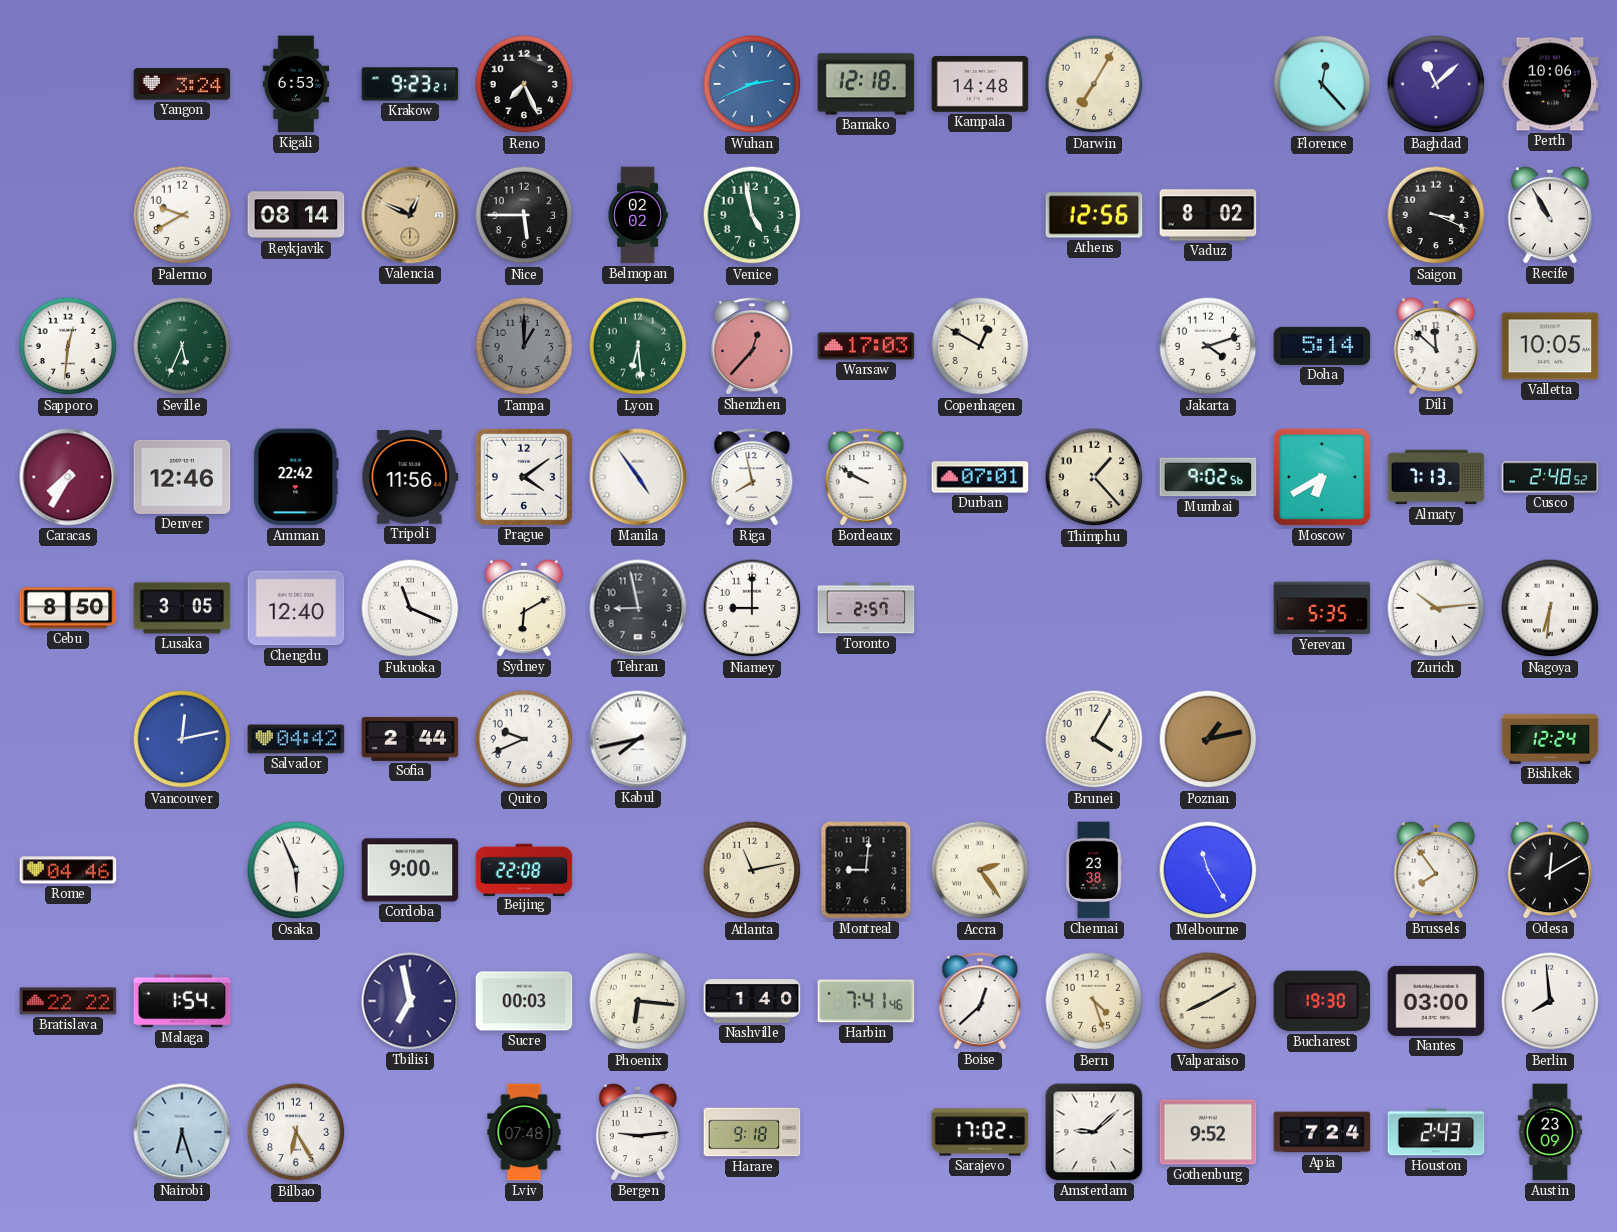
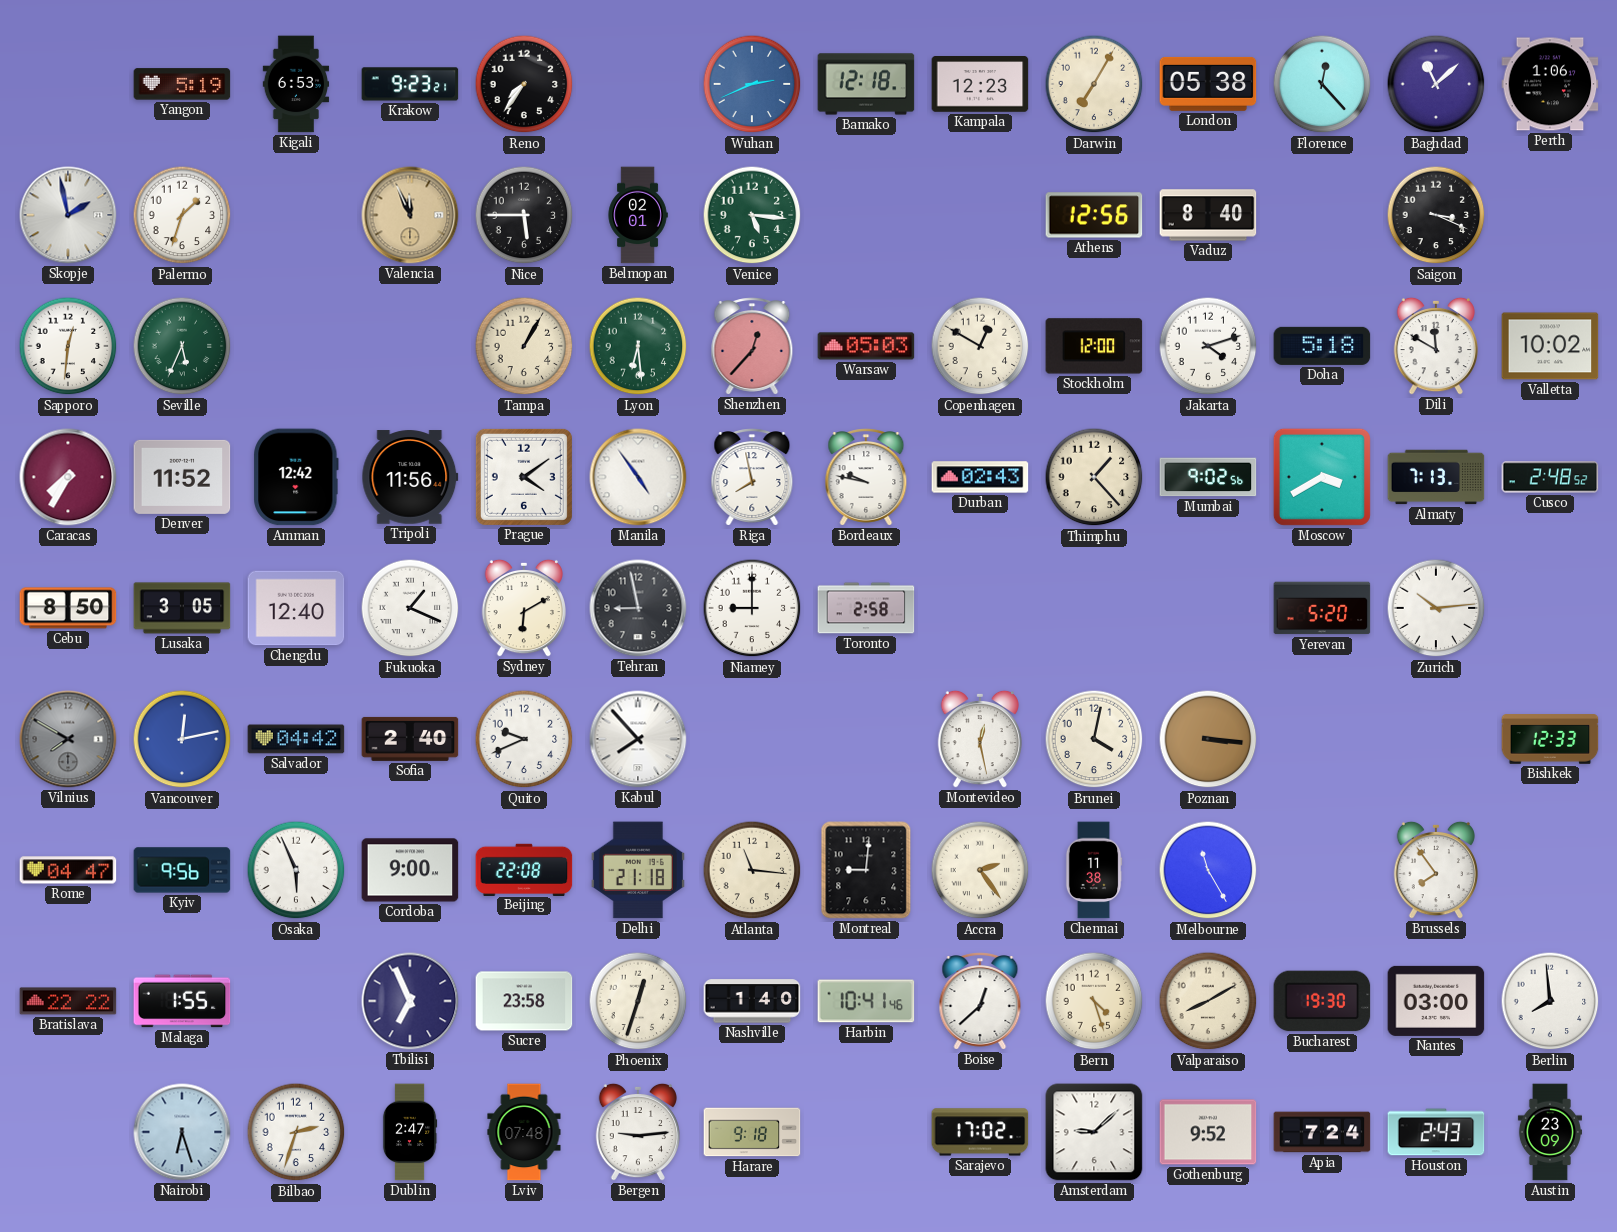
Yangon: 3:24 -> 5:19
Reno: 7:26 -> 7:36
Kampala: 14:48 -> 12:23
London: none -> 05:38
Perth: 10:06 -> 1:06
Skopje: none -> 1:58
Palermo: 9:40 -> 1:33
Reykjavik: 08:14 -> none
Valencia: 12:49 -> 11:56
Belmopan: 02:02 -> 02:01
Venice: 4:58 -> 5:16
Vaduz: 8:02 -> 8:40
Recife: 10:55 -> none
Tampa: 1:00 -> 1:05
Tampa dial: grey -> cream
Warsaw: 17:03 -> 05:03
Stockholm: none -> 12:00
Doha: 5:14 -> 5:18
Dili: 11:52 -> 11:50
Valletta: 10:05 -> 10:02
Denver: 12:46 -> 11:52
Amman: 22:42 -> 12:42
Bordeaux: 9:50 -> 9:47
Durban: 07:01 -> 02:43
Moscow: 6:40 -> 3:40
Fukuoka: 11:19 -> 1:19
Toronto: 2:57 -> 2:58
Yerevan: 5:35 -> 5:20
Nagoya: 6:31 -> none
Vilnius: none -> 7:50
Sofia: 2:44 -> 2:40
Kabul: 7:43 -> 7:53
Montevideo: none -> 12:28
Brunei: 4:05 -> 4:02
Poznan: 1:13 -> 3:16
Bishkek: 12:24 -> 12:33
Rome: 04:46 -> 04:47
Kyiv: none -> 9:56
Delhi: none -> 21:18
Atlanta: 11:13 -> 11:16
Chennai: 23:38 -> 11:38
Odesa: 12:10 -> none
Malaga: 1:54 -> 1:55
Tbilisi: 6:58 -> 6:56
Sucre: 00:03 -> 23:58
Phoenix: 6:16 -> 12:33
Harbin: 7:41 -> 10:41
Bilbao: 6:25 -> 2:33
Dublin: none -> 2:47
